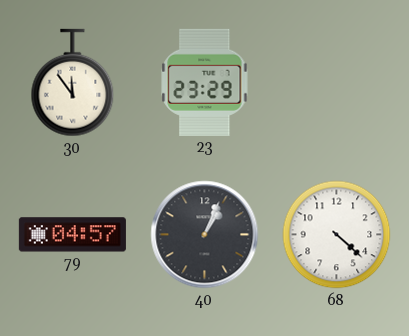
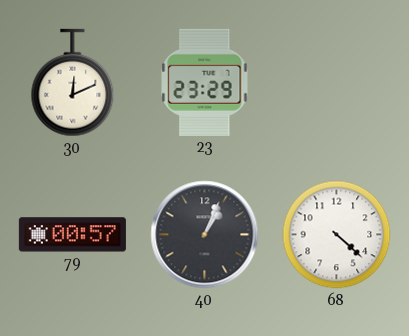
30: 11:54 -> 12:11
79: 04:57 -> 00:57
